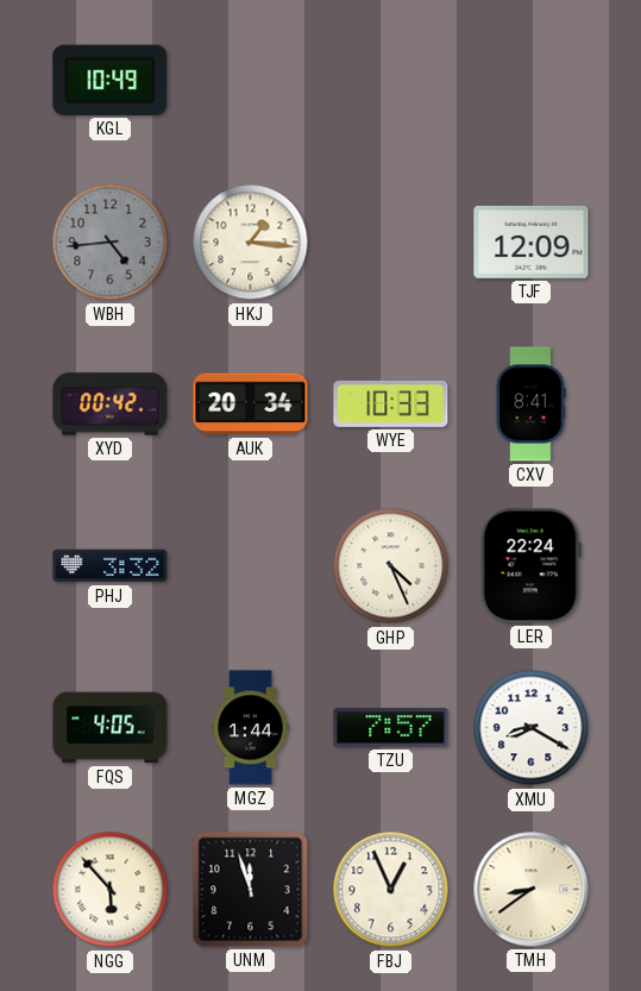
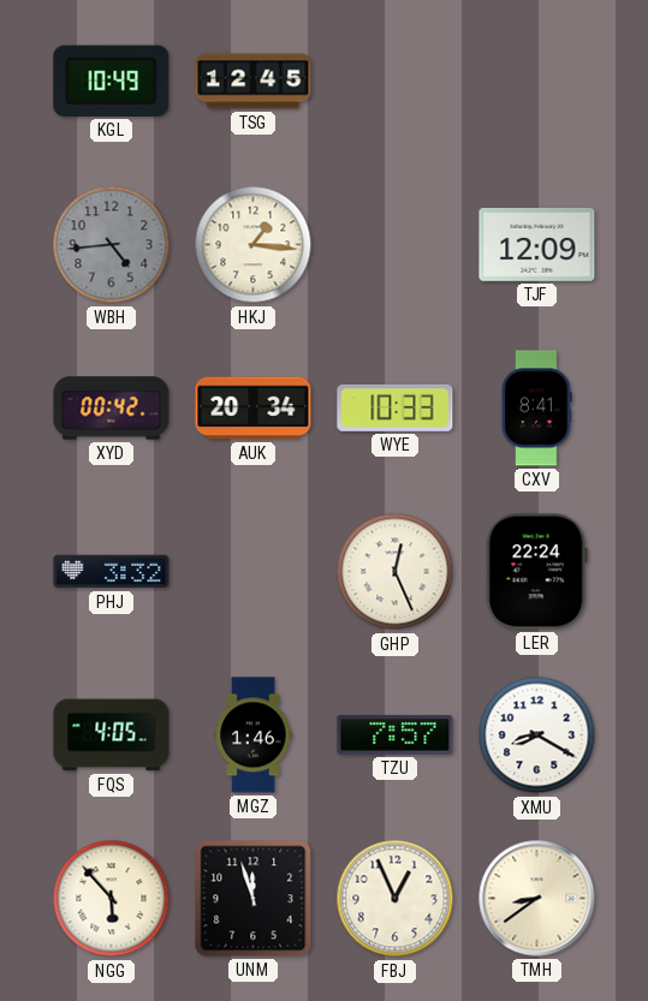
TSG: none -> 12:45
GHP: 4:26 -> 12:26
MGZ: 1:44 -> 1:46
